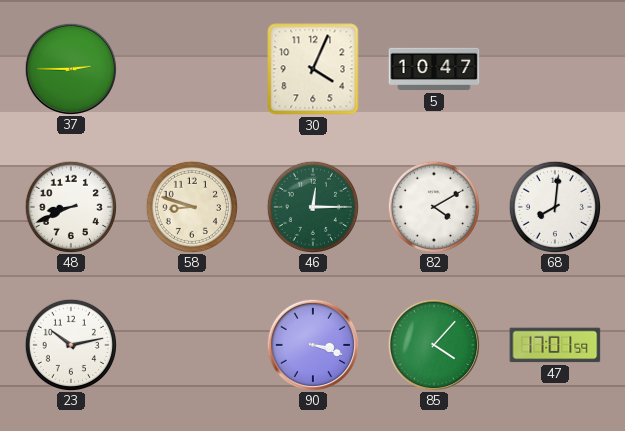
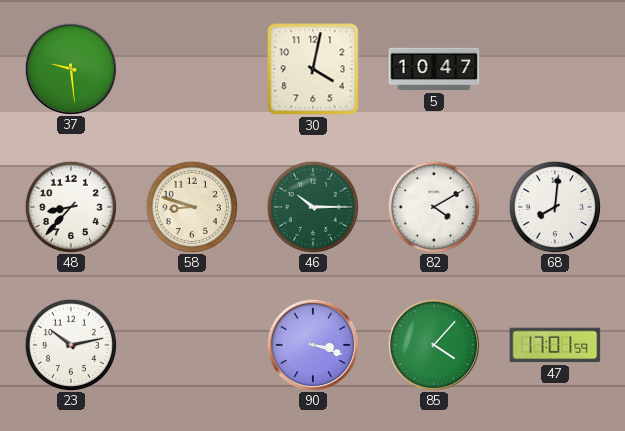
37: 2:45 -> 9:29
30: 4:04 -> 4:02
48: 8:41 -> 8:37
46: 12:15 -> 10:15
